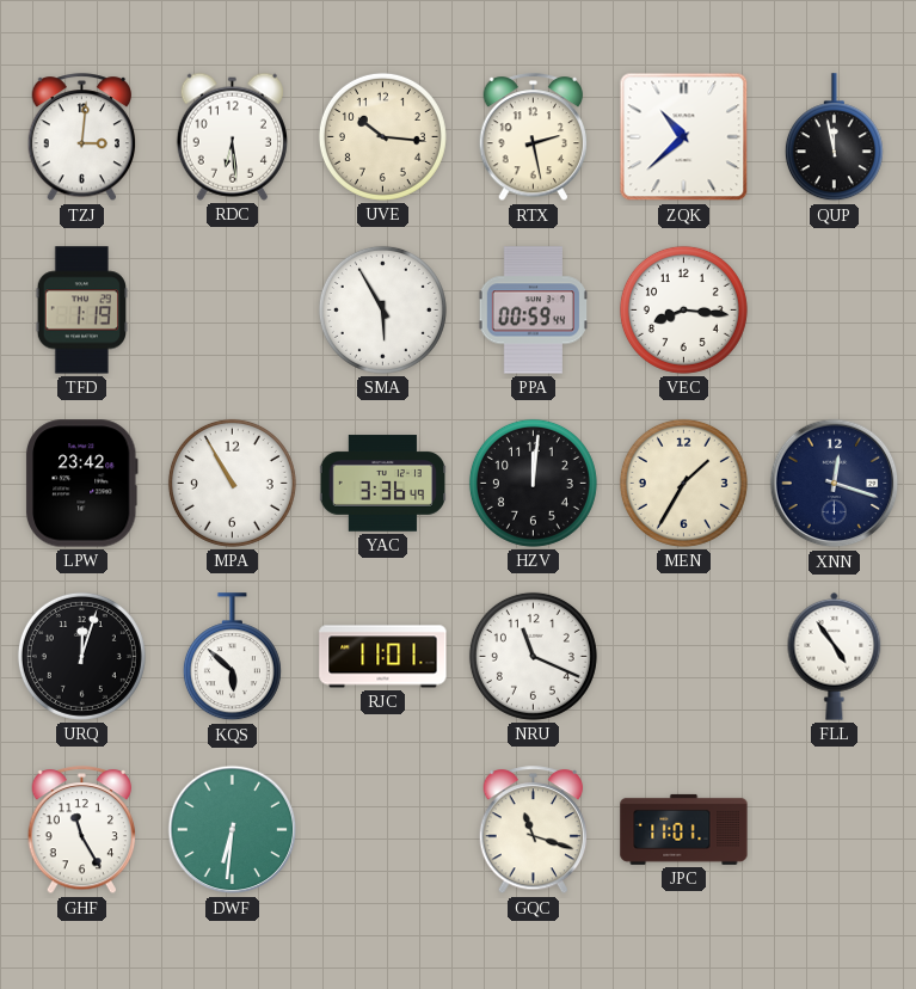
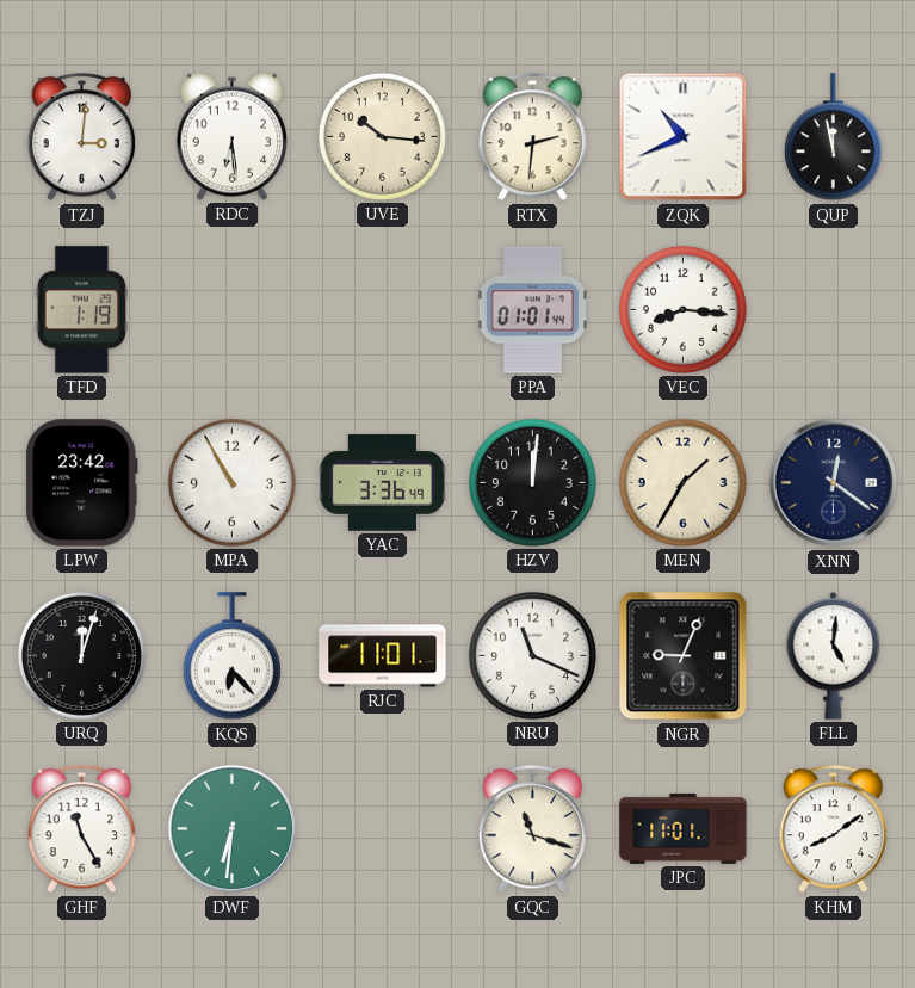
RTX: 2:28 -> 2:31
ZQK: 10:38 -> 10:41
SMA: 5:55 -> none
PPA: 00:59 -> 01:01
XNN: 12:18 -> 12:21
KQS: 5:52 -> 6:23
NGR: none -> 9:04
FLL: 4:54 -> 5:01
KHM: none -> 8:09
